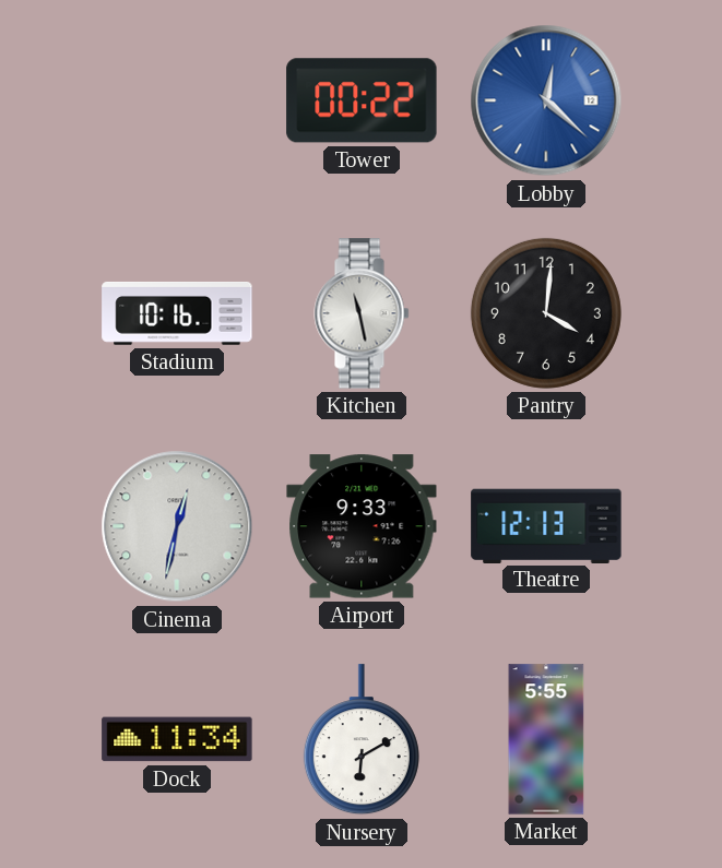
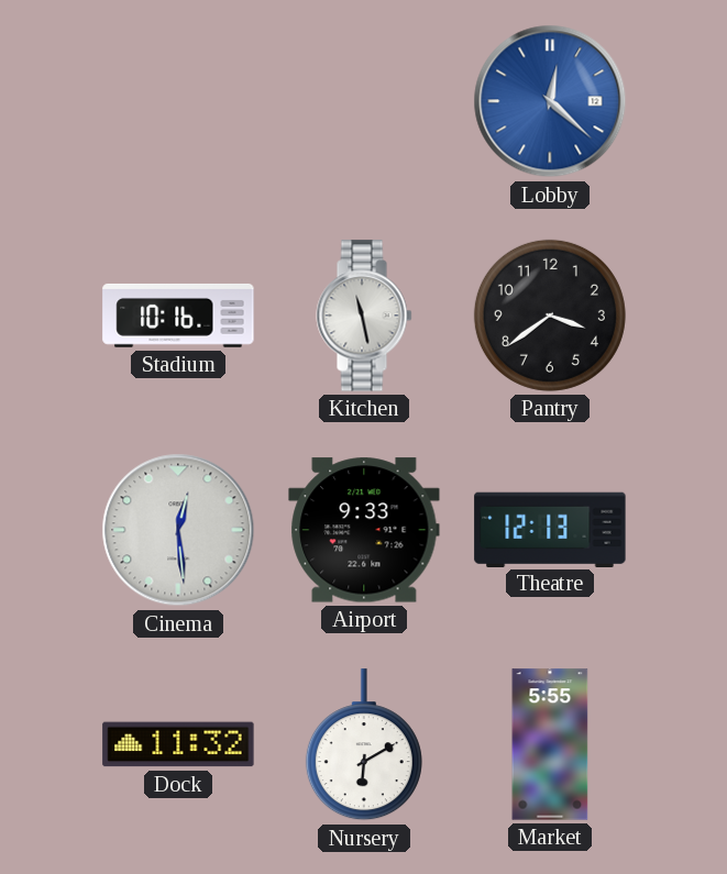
Tower: 00:22 -> none
Pantry: 4:01 -> 3:39
Cinema: 12:32 -> 12:29
Dock: 11:34 -> 11:32
